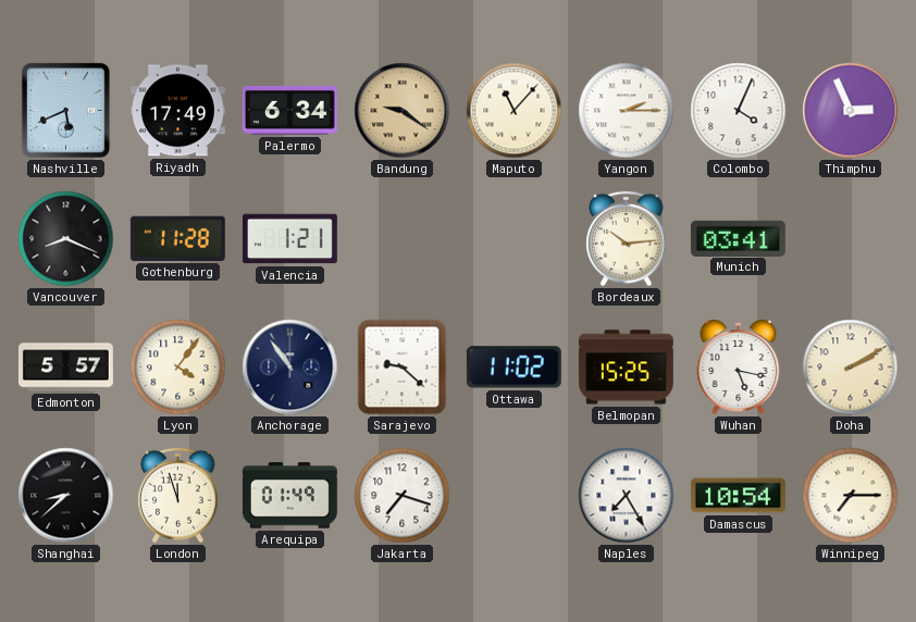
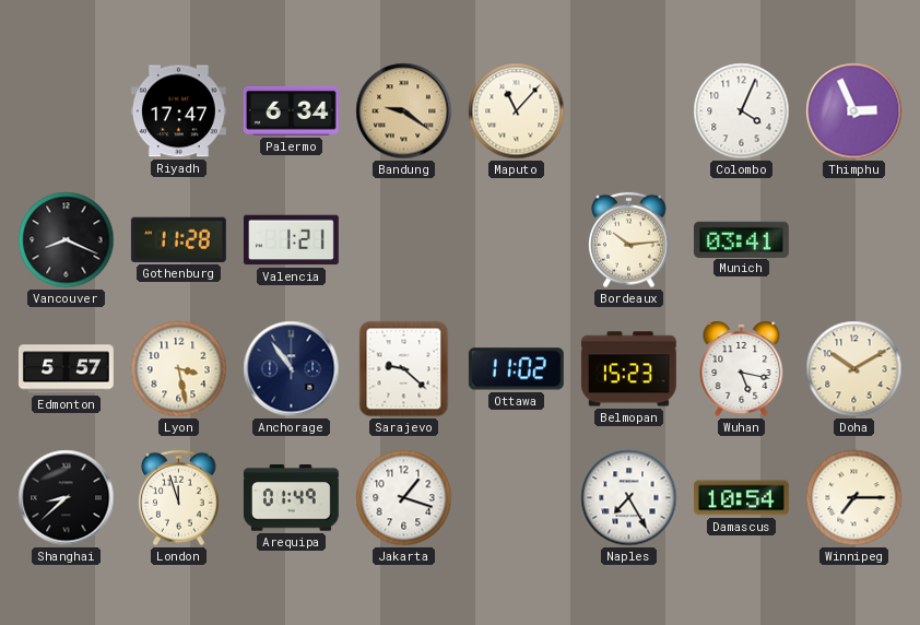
Nashville: 5:41 -> none
Riyadh: 17:49 -> 17:47
Yangon: 2:15 -> none
Lyon: 4:06 -> 3:28
Belmopan: 15:25 -> 15:23
Doha: 2:10 -> 10:10
Jakarta: 7:18 -> 1:18
